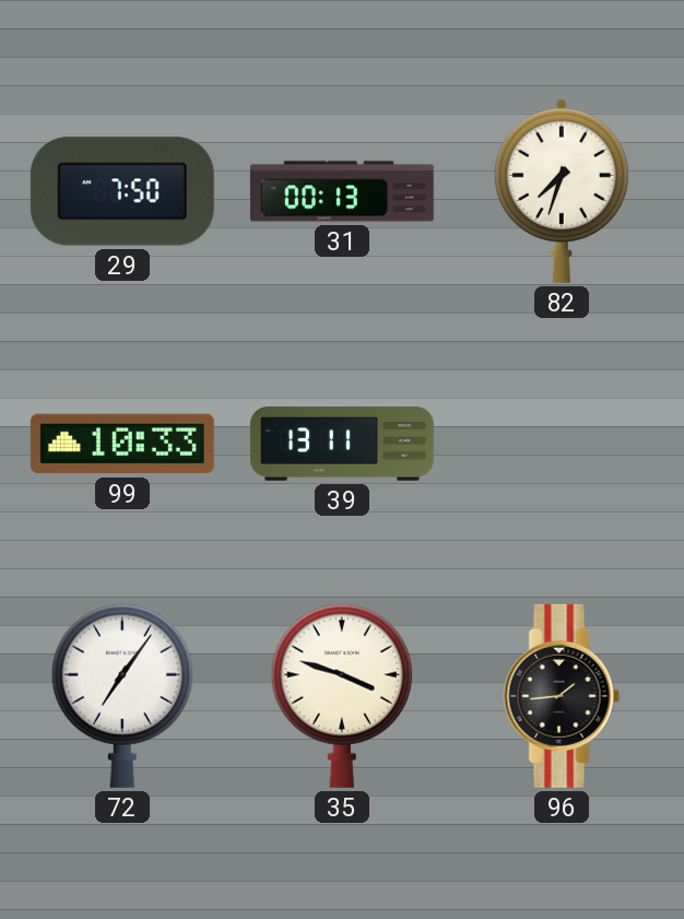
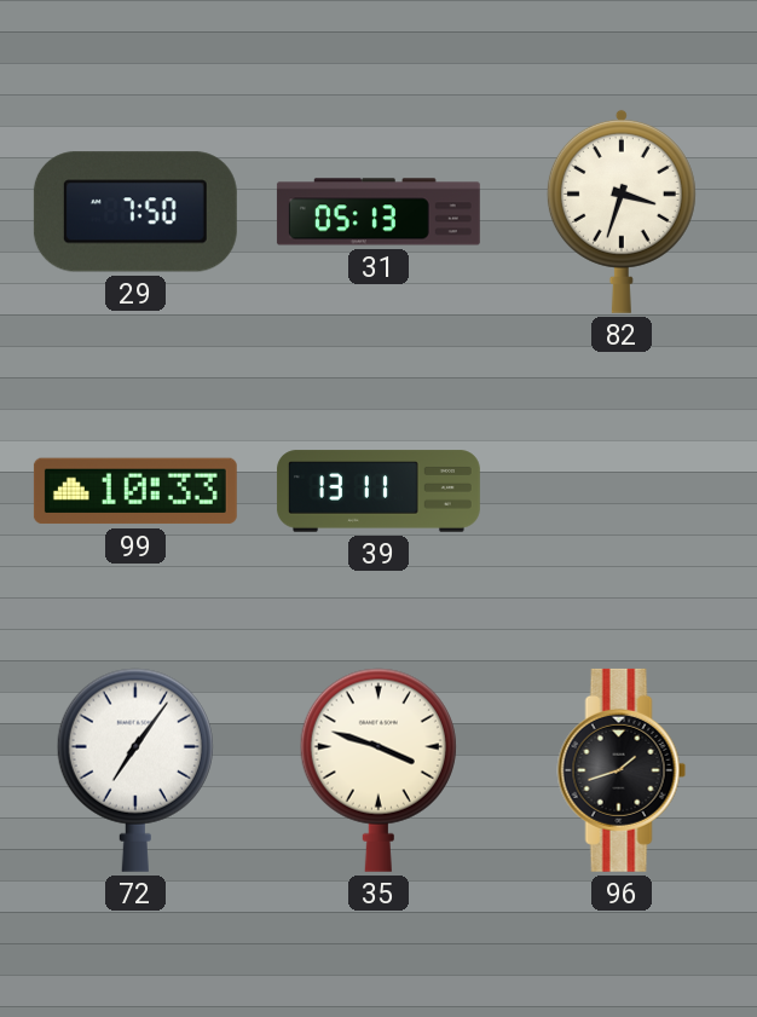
31: 00:13 -> 05:13
82: 7:33 -> 3:33
96: 1:44 -> 1:42
